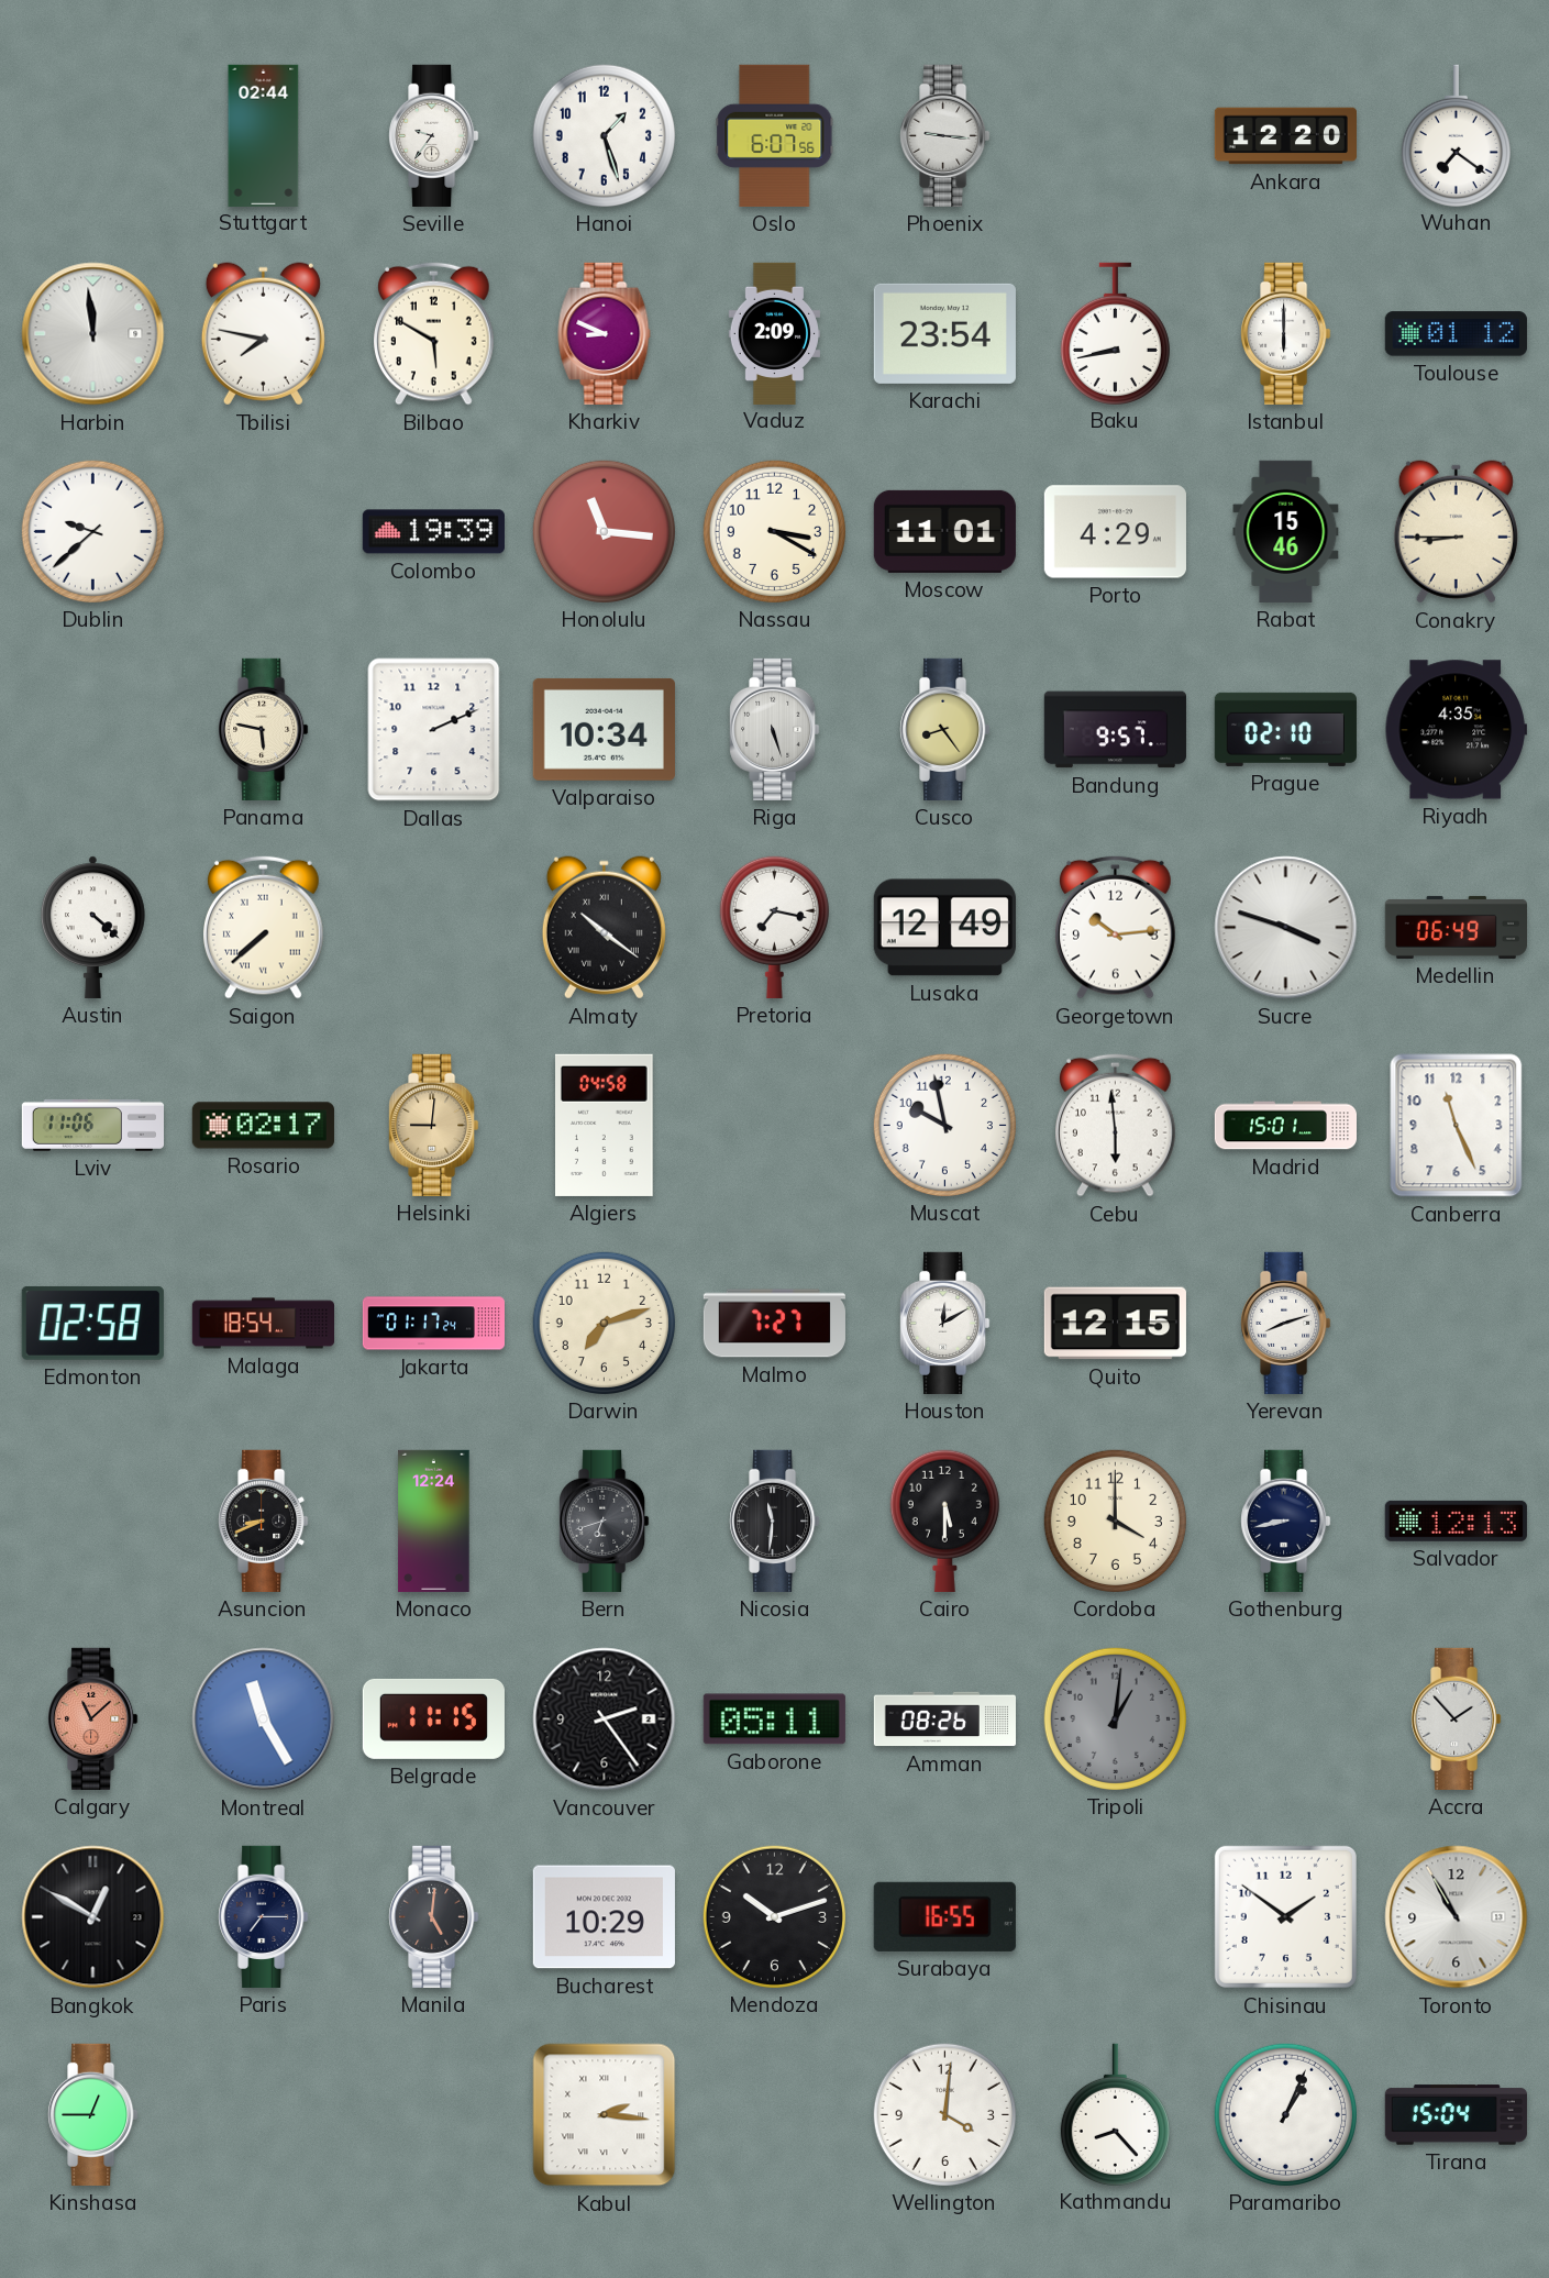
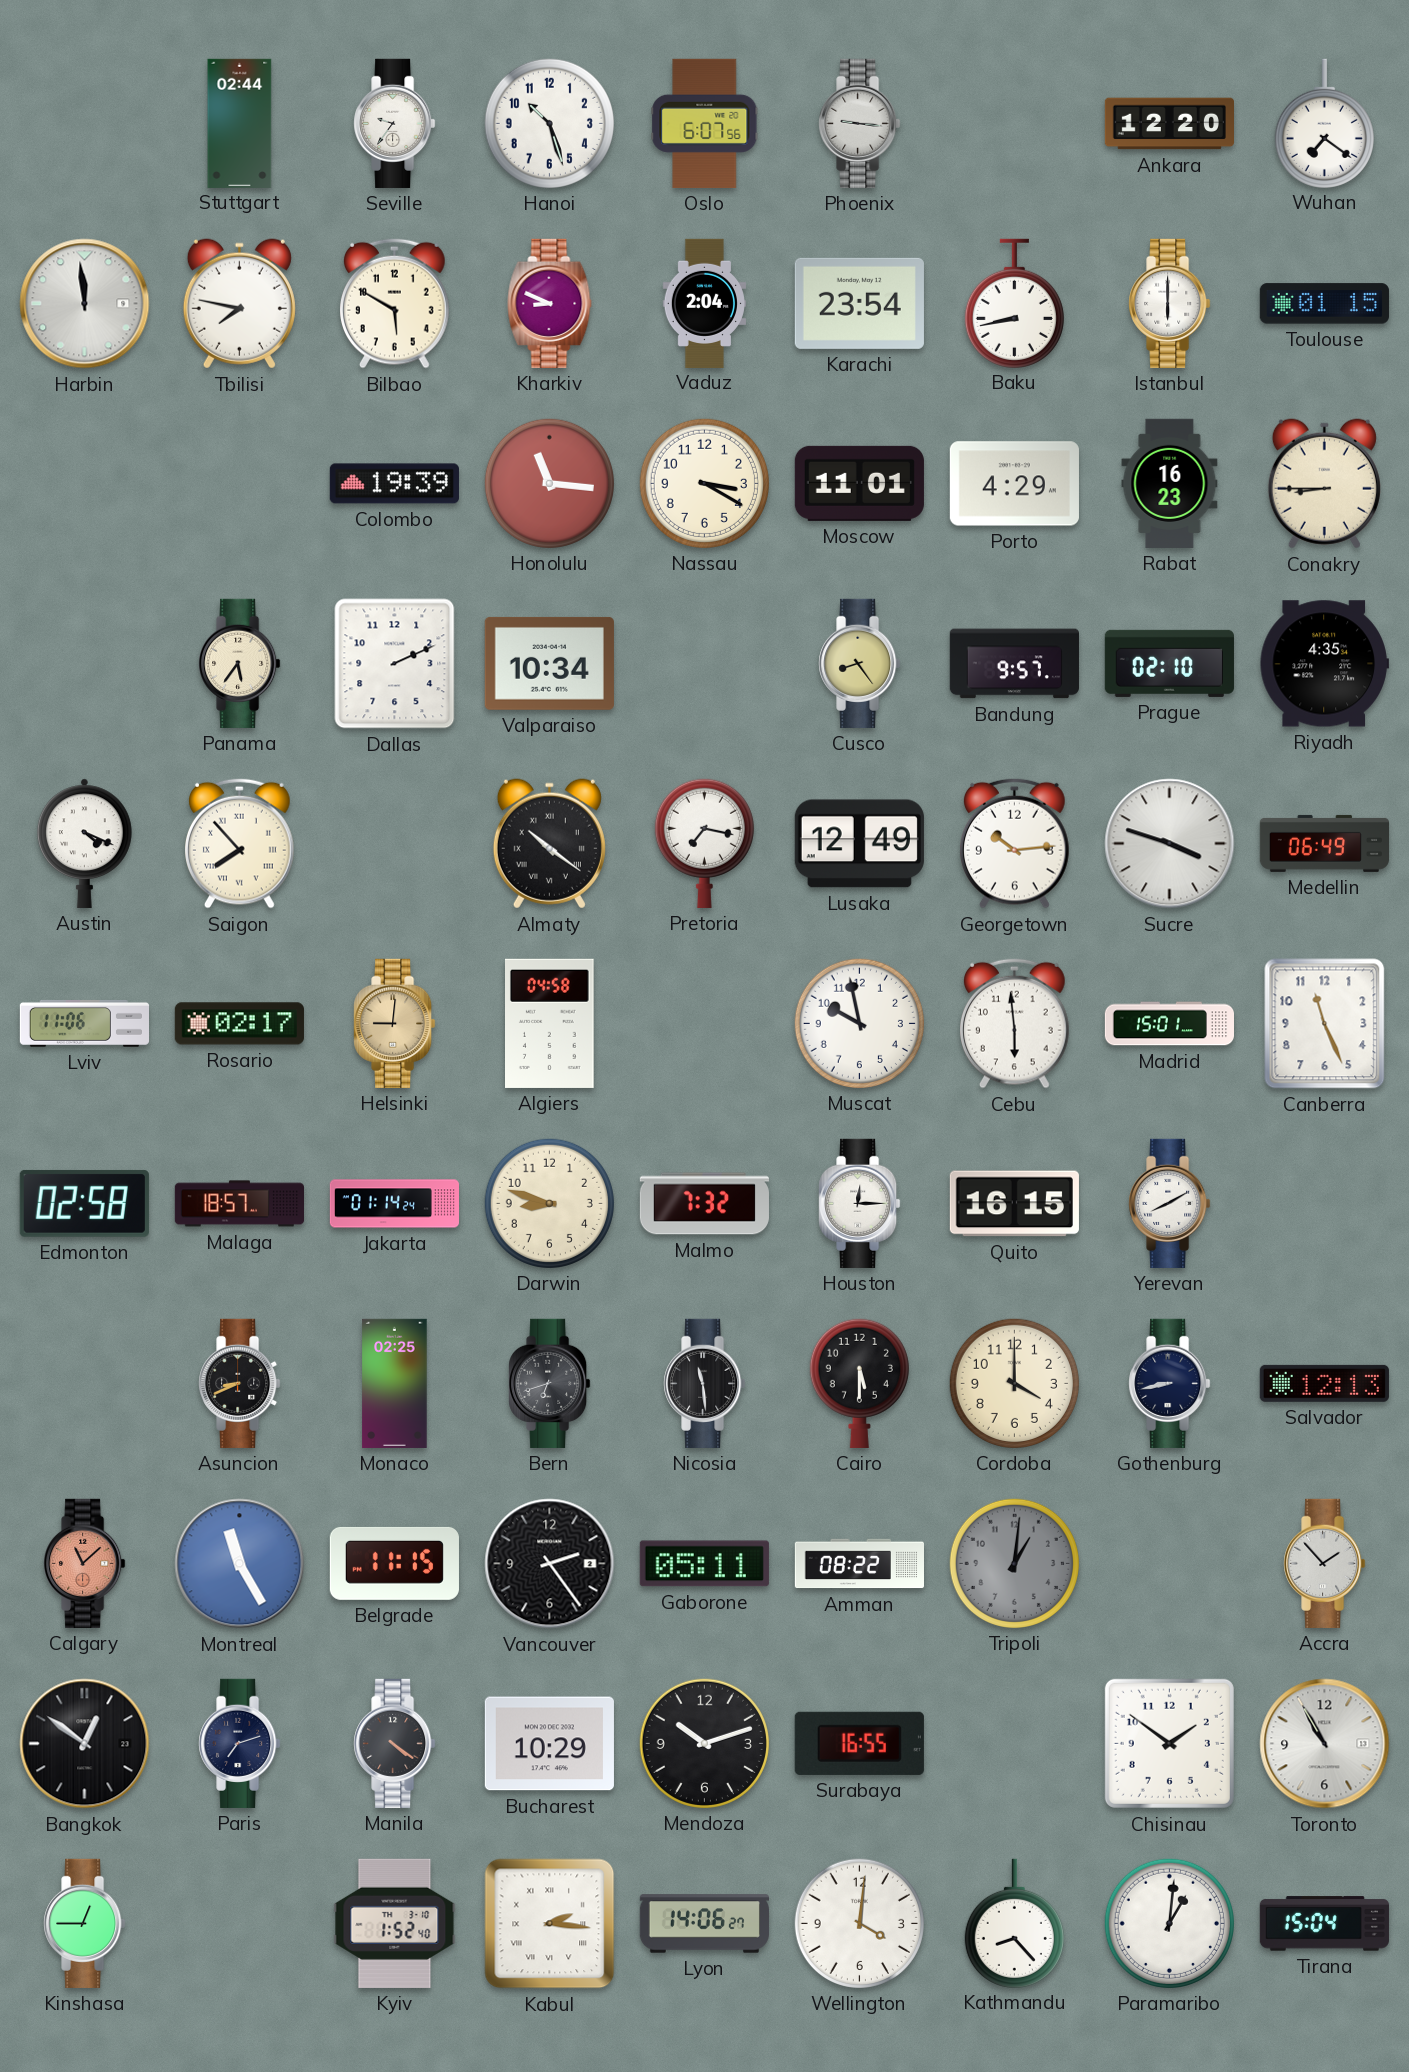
Hanoi: 1:27 -> 10:27
Vaduz: 2:09 -> 2:04
Toulouse: 01:12 -> 01:15
Dublin: 9:38 -> none
Rabat: 15:46 -> 16:23
Panama: 5:47 -> 5:36
Riga: 5:27 -> none
Austin: 4:22 -> 4:19
Saigon: 7:38 -> 7:53
Malaga: 18:54 -> 18:57
Jakarta: 01:17 -> 01:14
Darwin: 7:12 -> 8:48
Malmo: 7:27 -> 7:32
Houston: 12:10 -> 12:15
Quito: 12:15 -> 16:15
Yerevan: 8:12 -> 8:10
Monaco: 12:24 -> 02:25
Nicosia: 11:31 -> 11:29
Amman: 08:26 -> 08:22
Bangkok: 12:50 -> 12:51
Paris: 7:15 -> 7:12
Manila: 5:01 -> 4:21
Kyiv: none -> 1:52
Lyon: none -> 14:06
Paramaribo: 1:04 -> 1:01
